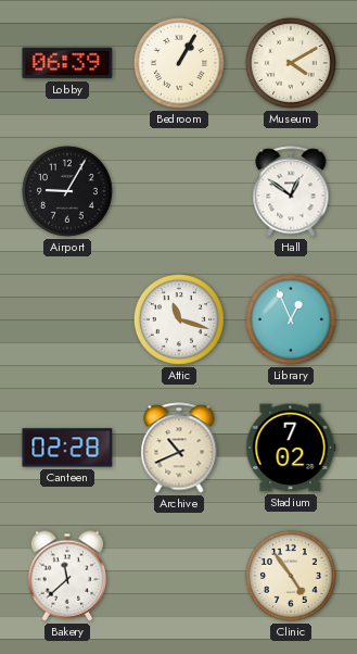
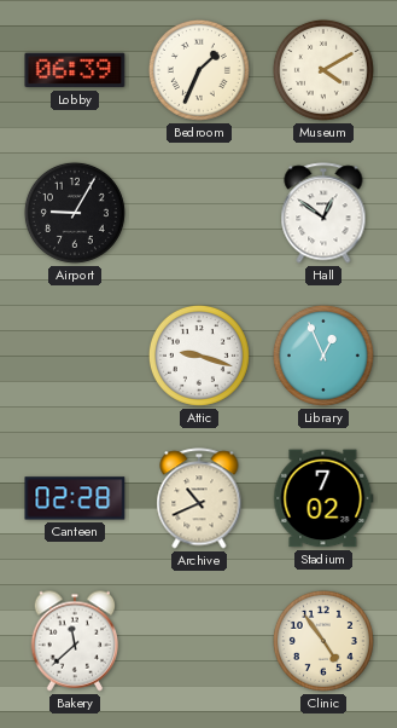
Bedroom: 1:05 -> 1:34
Attic: 11:18 -> 9:18
